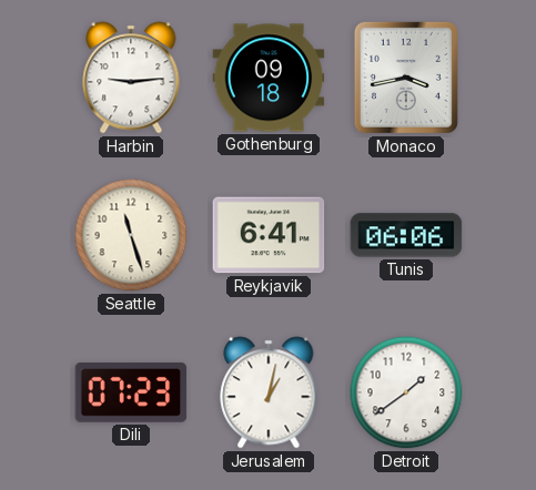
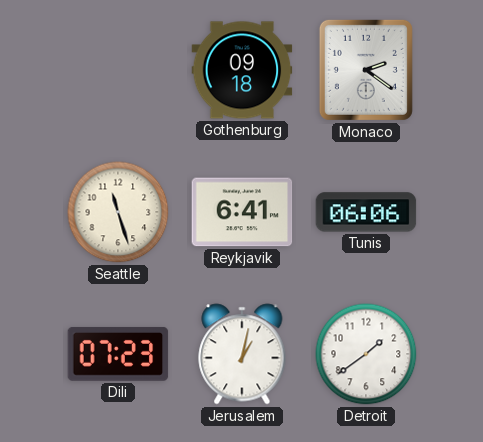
Harbin: 9:14 -> none
Monaco: 3:43 -> 2:21
